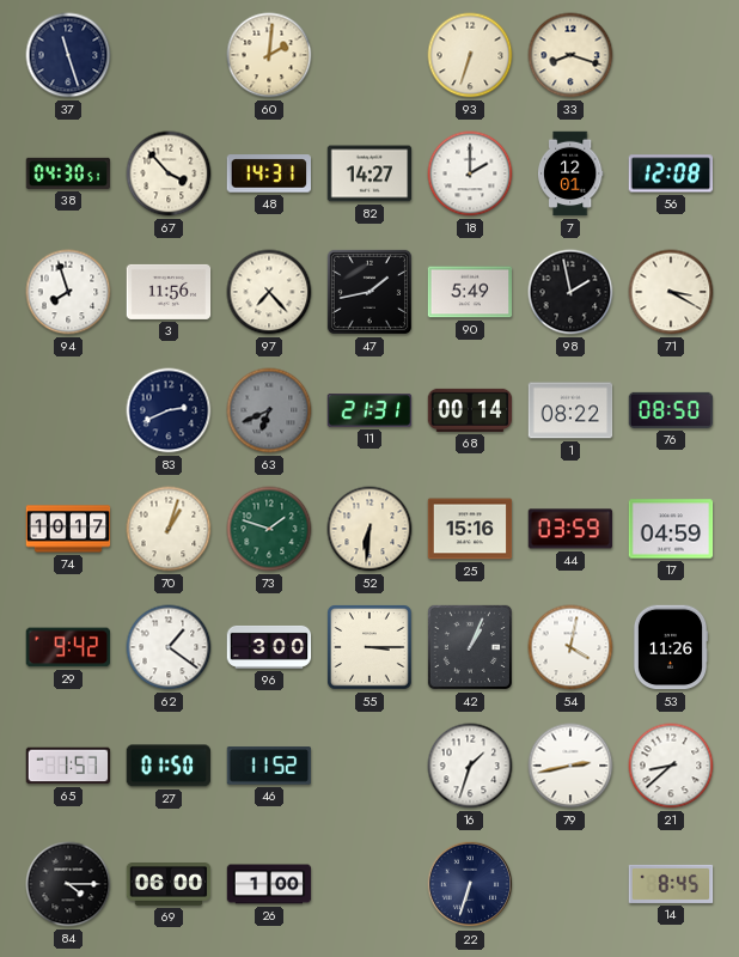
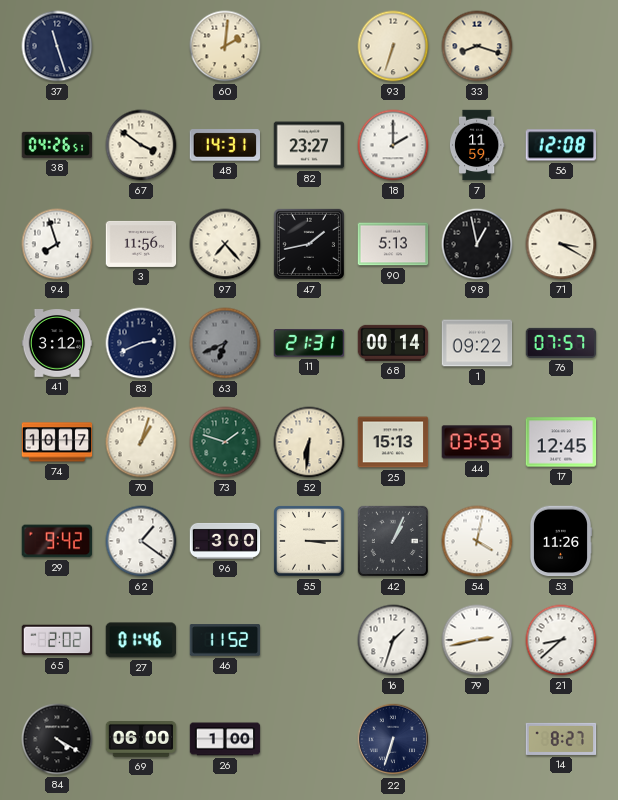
38: 04:30 -> 04:26
67: 3:53 -> 3:51
82: 14:27 -> 23:27
7: 12:01 -> 11:59
90: 5:49 -> 5:13
98: 1:58 -> 12:58
41: none -> 3:12
1: 08:22 -> 09:22
76: 08:50 -> 07:57
25: 15:16 -> 15:13
17: 04:59 -> 12:45
65: 1:57 -> 2:02
27: 01:50 -> 01:46
84: 4:15 -> 4:20
14: 8:45 -> 8:27
